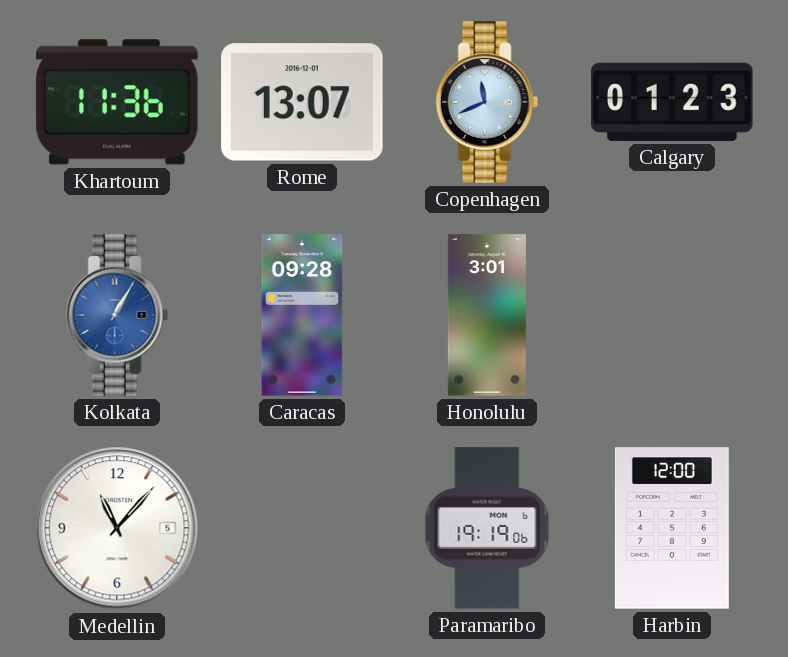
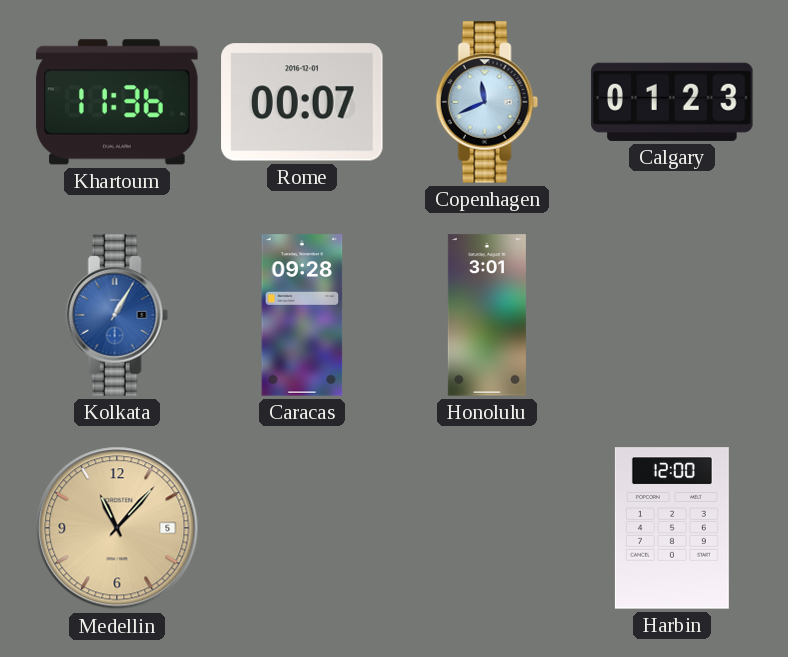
Rome: 13:07 -> 00:07
Medellin dial: white -> champagne
Paramaribo: 19:19 -> none
